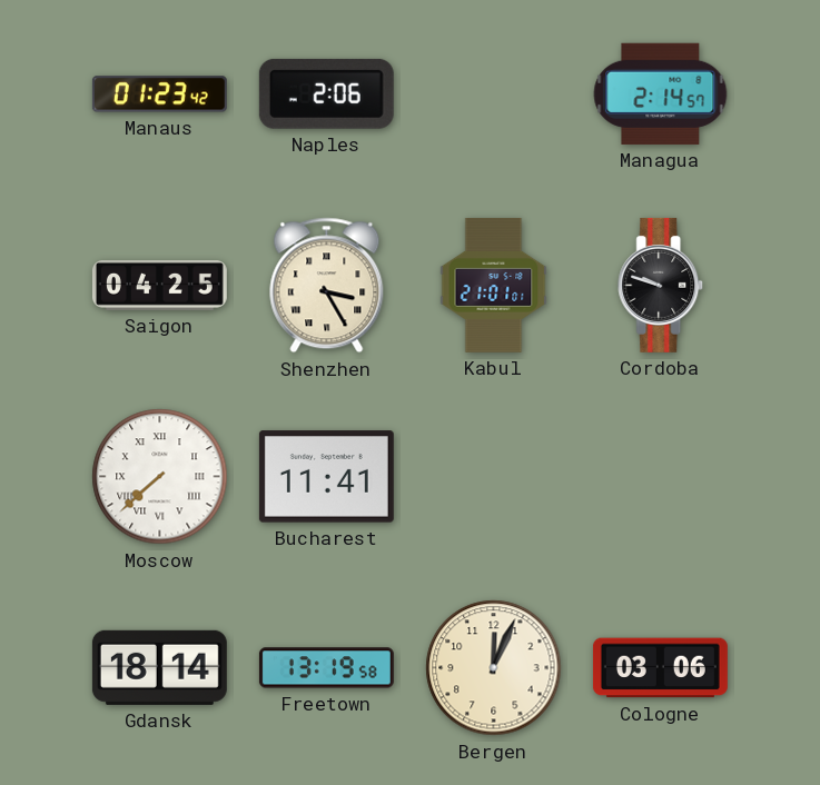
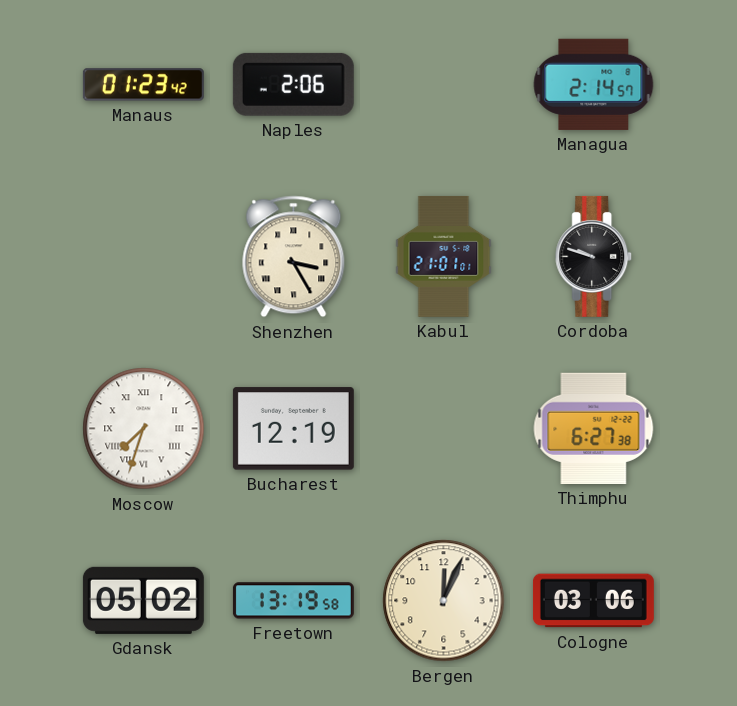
Saigon: 04:25 -> none
Moscow: 7:38 -> 7:33
Bucharest: 11:41 -> 12:19
Thimphu: none -> 6:27
Gdansk: 18:14 -> 05:02
